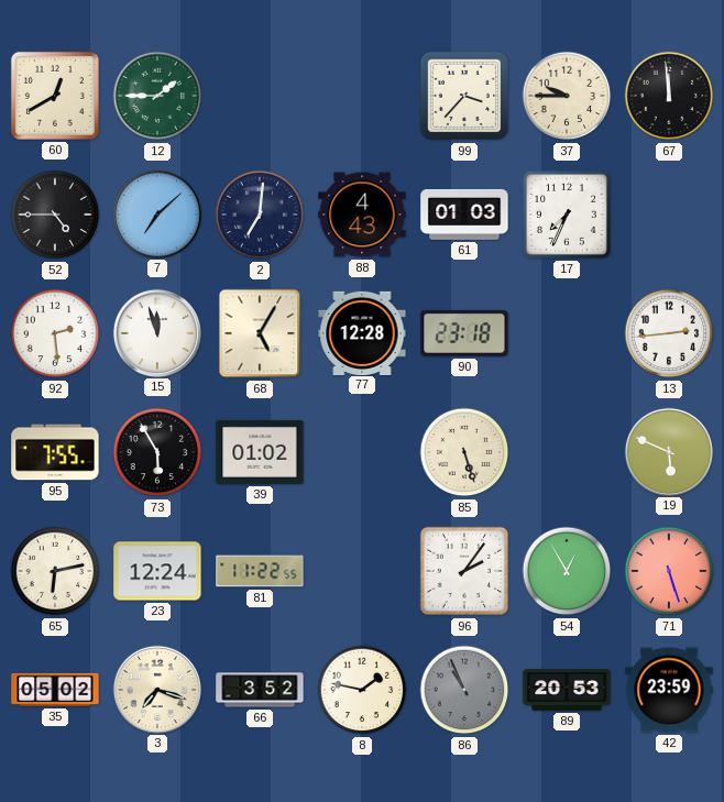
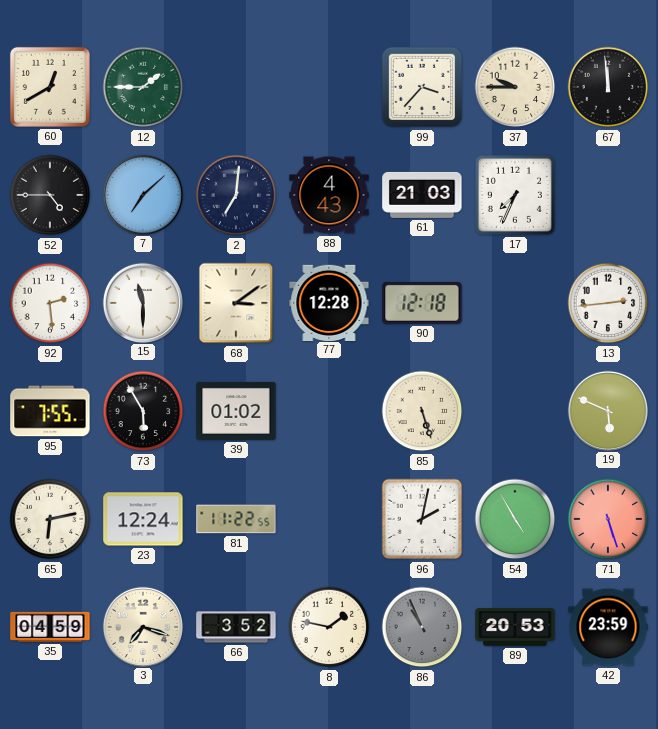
61: 01:03 -> 21:03
15: 11:57 -> 11:30
68: 5:05 -> 3:09
90: 23:18 -> 12:18
96: 2:06 -> 2:02
54: 12:55 -> 4:55
35: 05:02 -> 04:59
